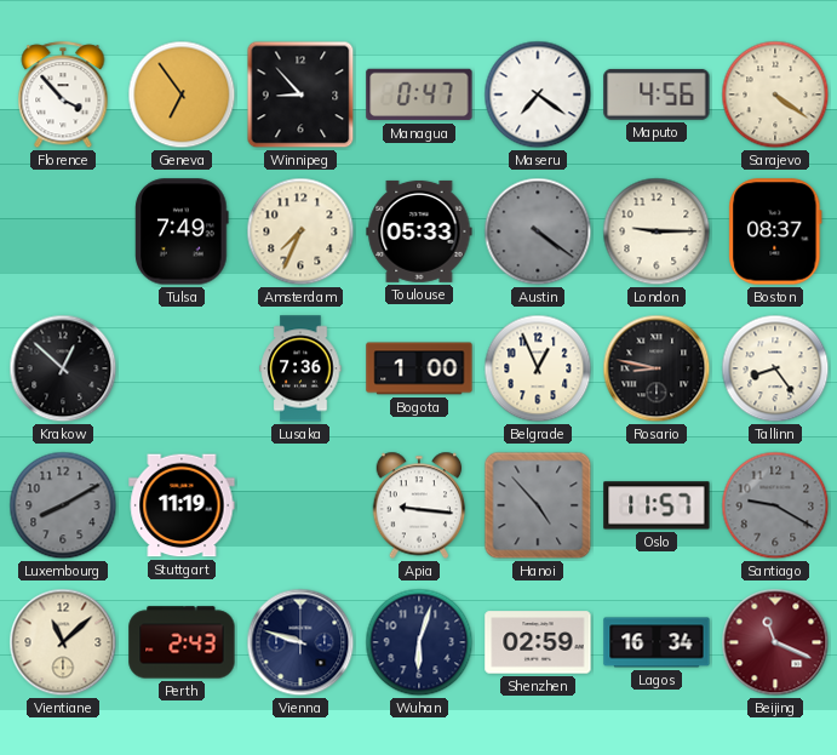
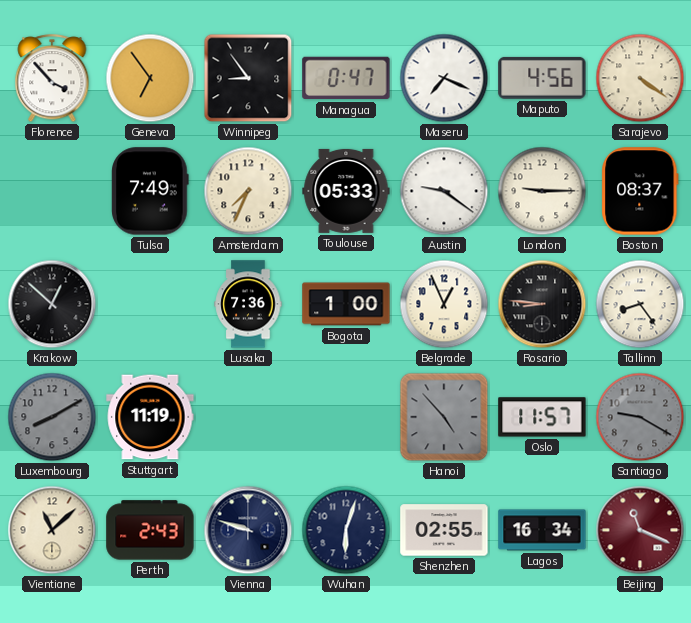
Winnipeg: 8:53 -> 8:54
Maseru: 7:21 -> 7:19
Austin: 4:21 -> 9:21
Austin dial: grey -> white
Rosario: 8:47 -> 8:46
Apia: 9:16 -> none
Shenzhen: 02:59 -> 02:55
